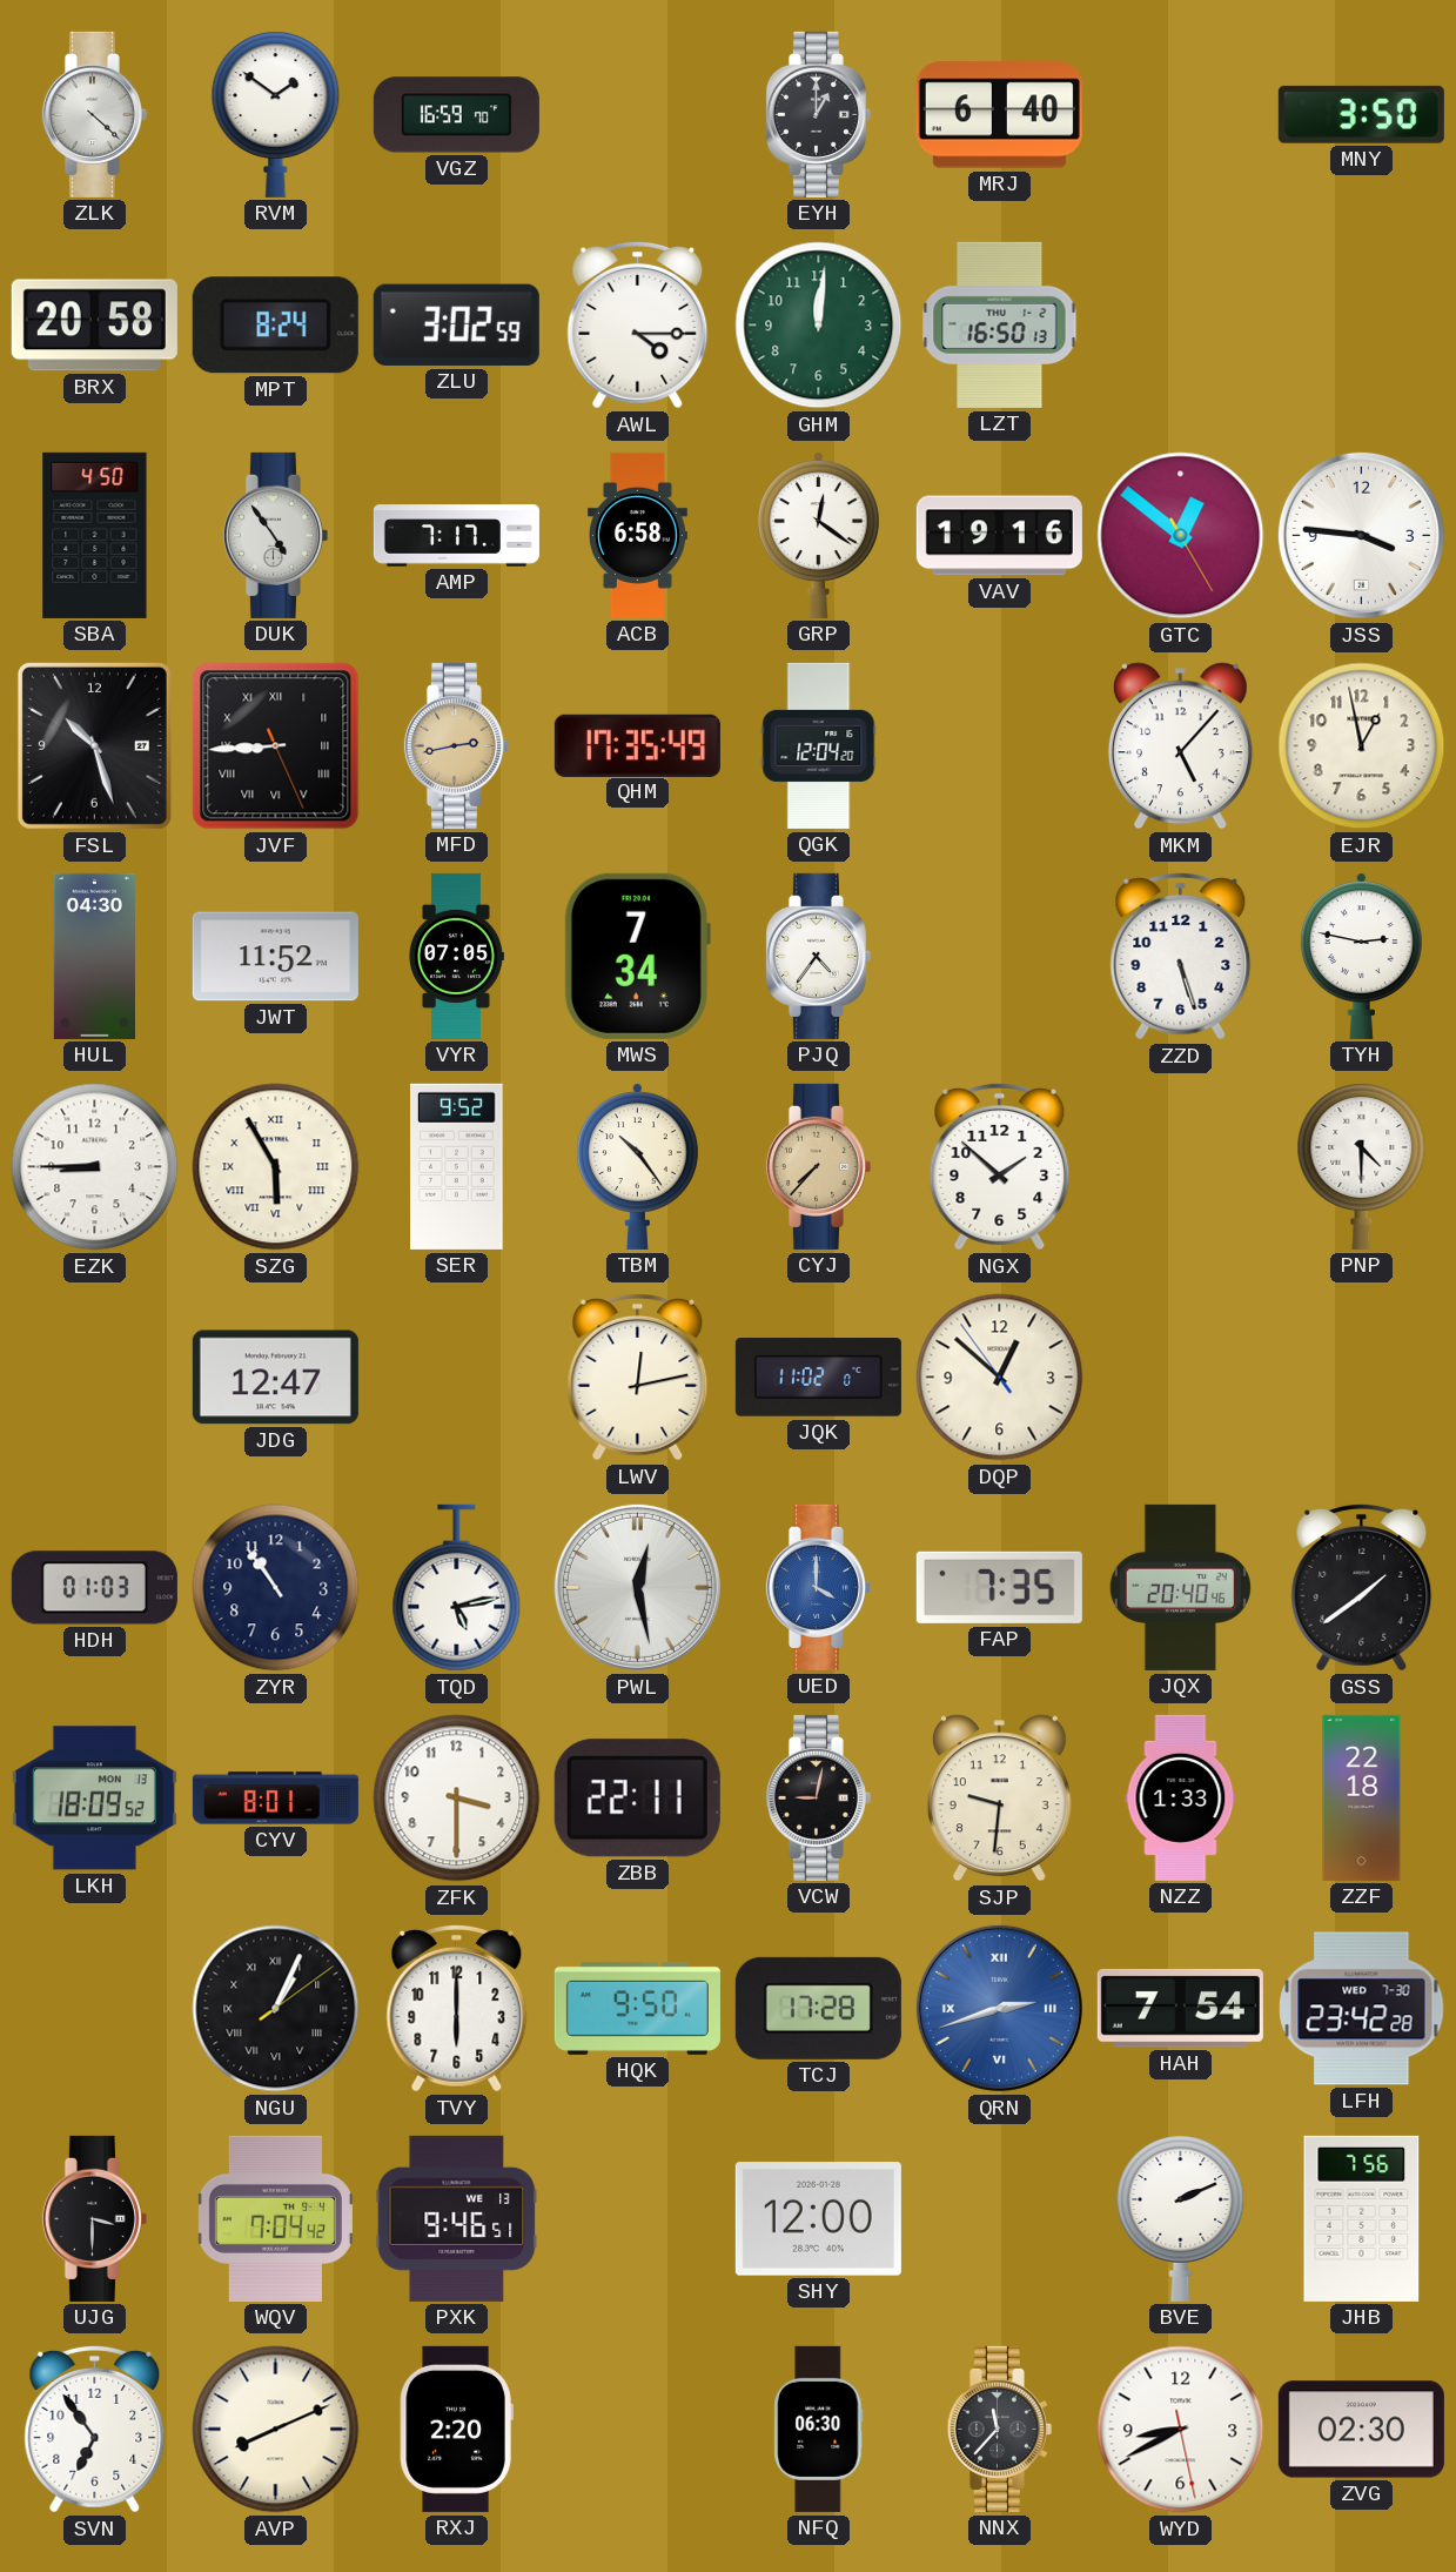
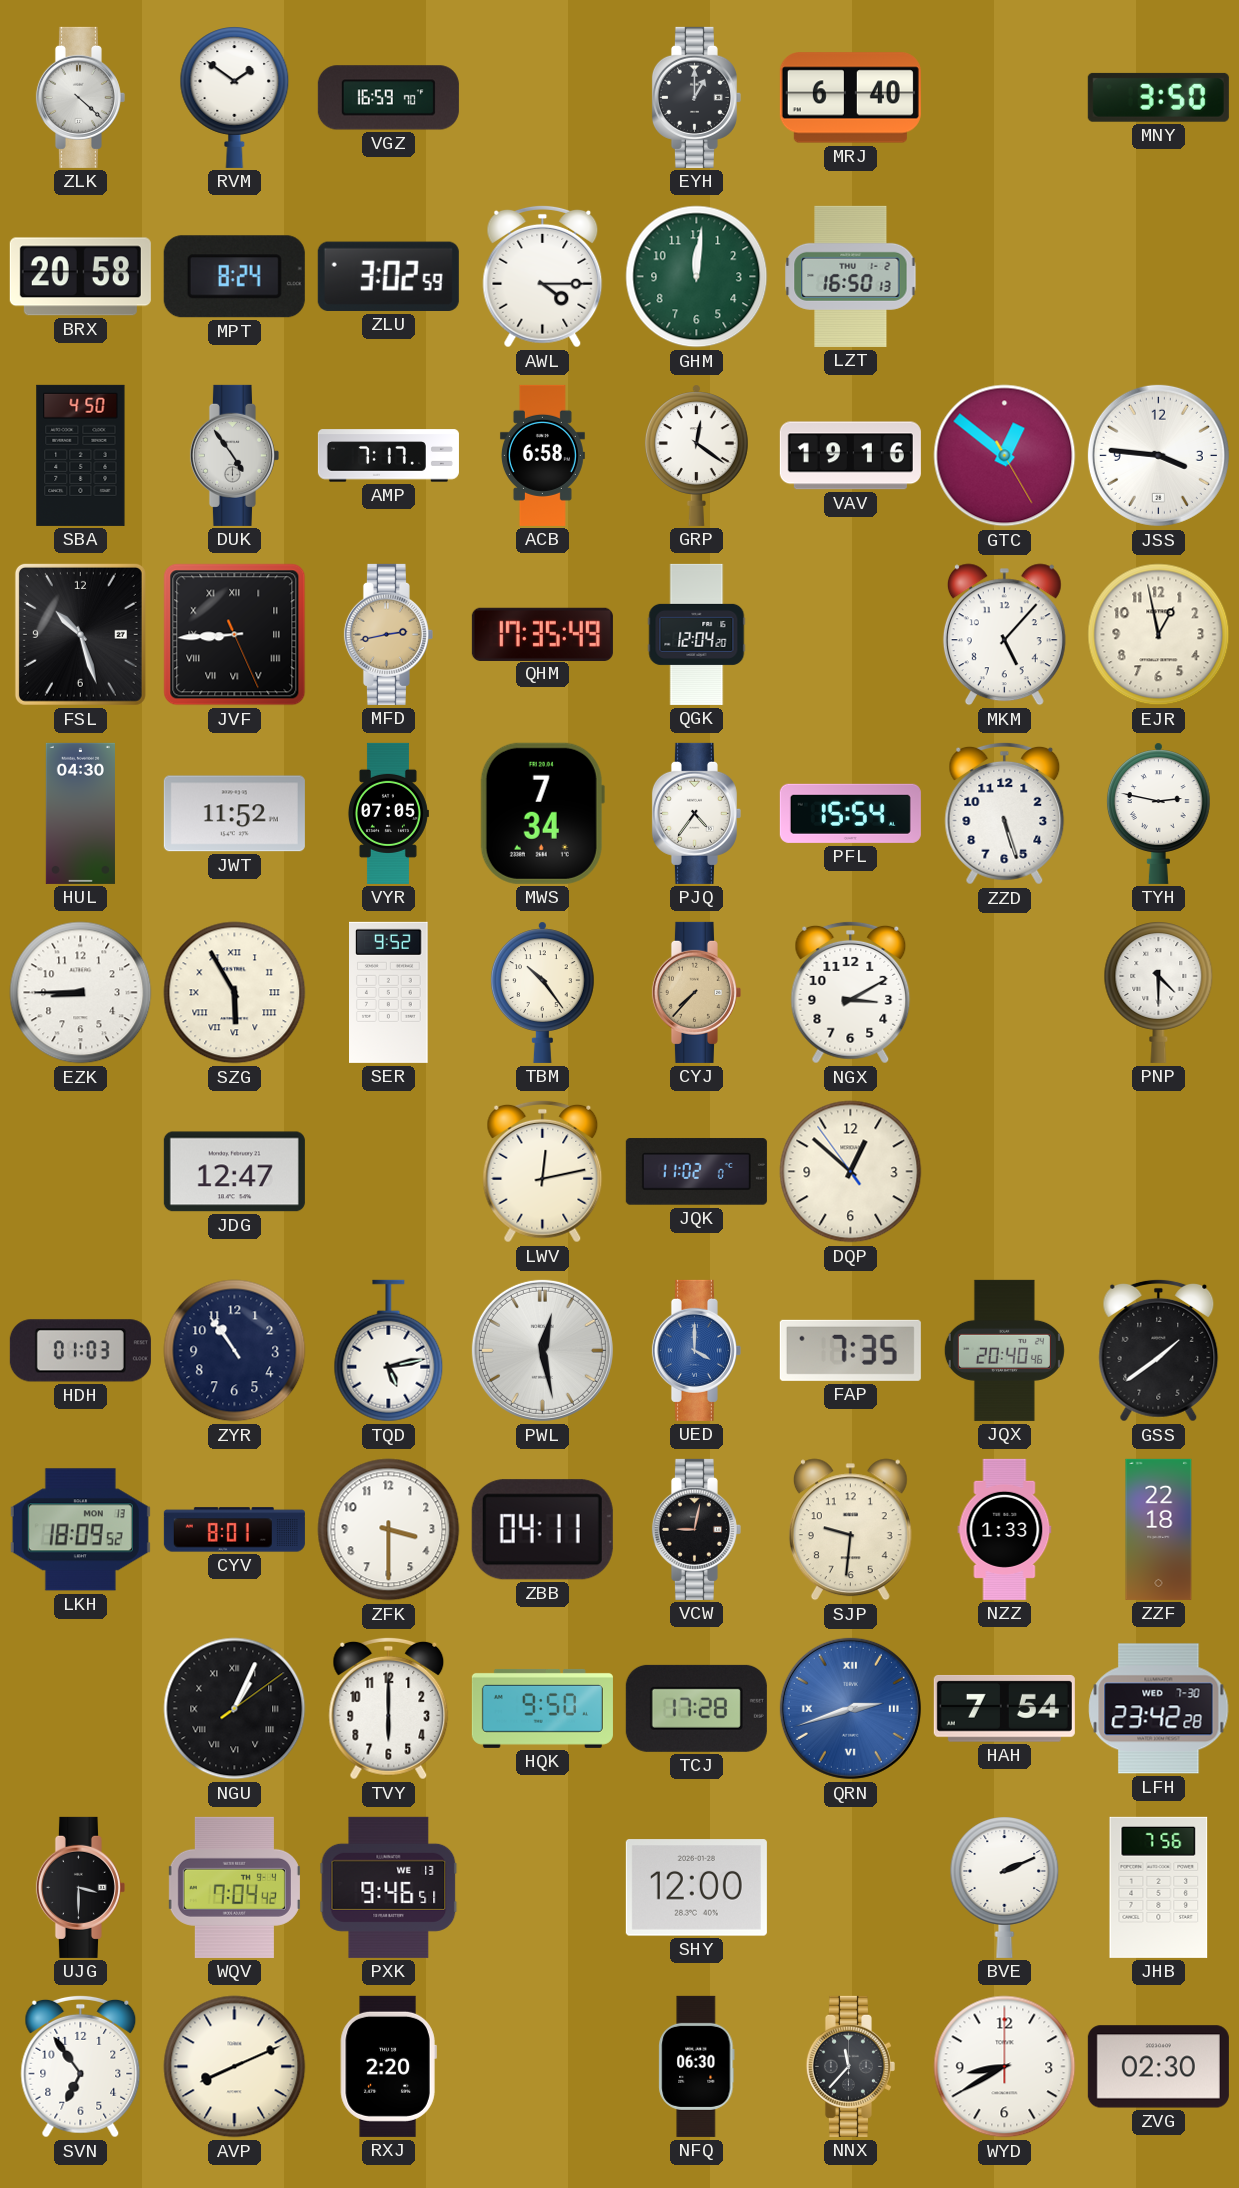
PFL: none -> 15:54
NGX: 1:52 -> 3:10
ZBB: 22:11 -> 04:11
WYD: 8:40:28 -> 8:40:00
